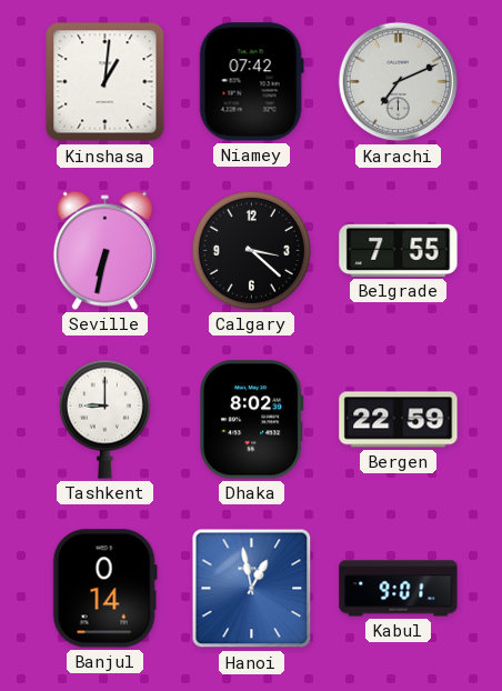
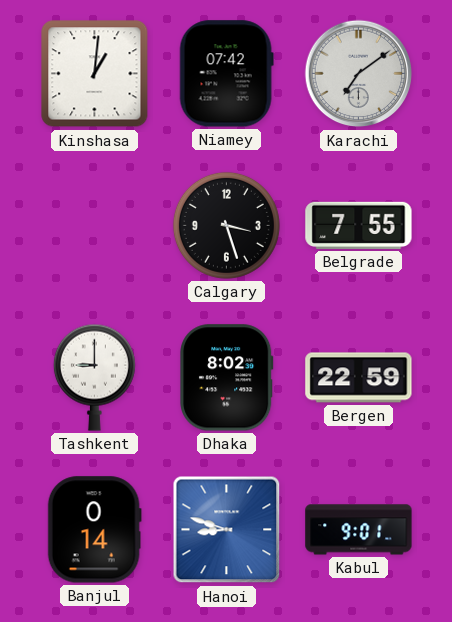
Karachi: 7:11 -> 7:09
Seville: 6:32 -> none
Calgary: 3:22 -> 3:27
Hanoi: 12:58 -> 8:48
